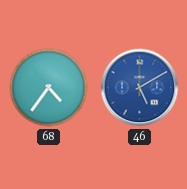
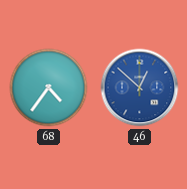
46: 5:10 -> 12:52
